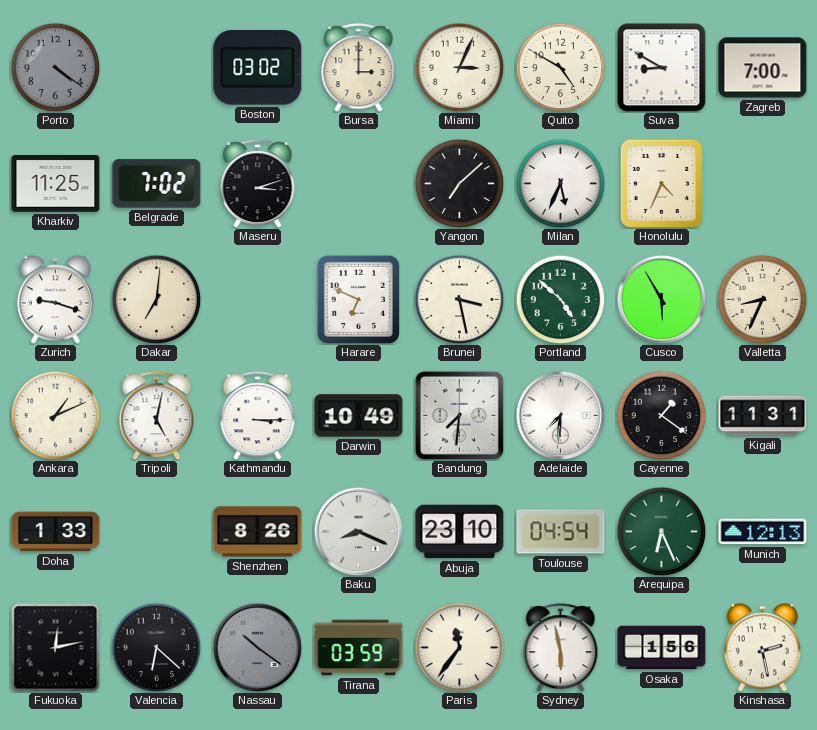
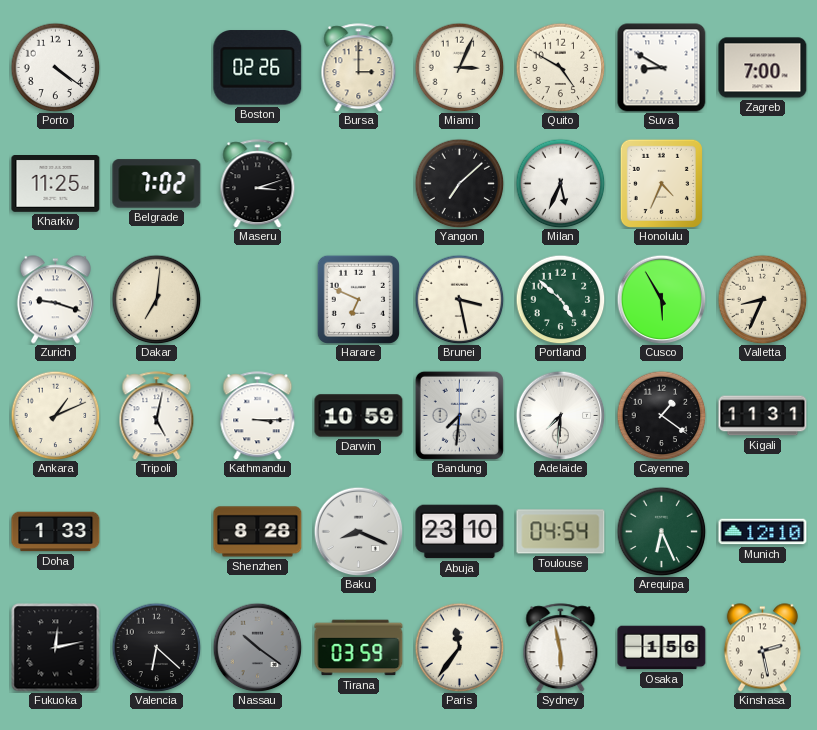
Porto dial: grey -> white
Boston: 03:02 -> 02:26
Darwin: 10:49 -> 10:59
Shenzhen: 8:26 -> 8:28
Munich: 12:13 -> 12:10
